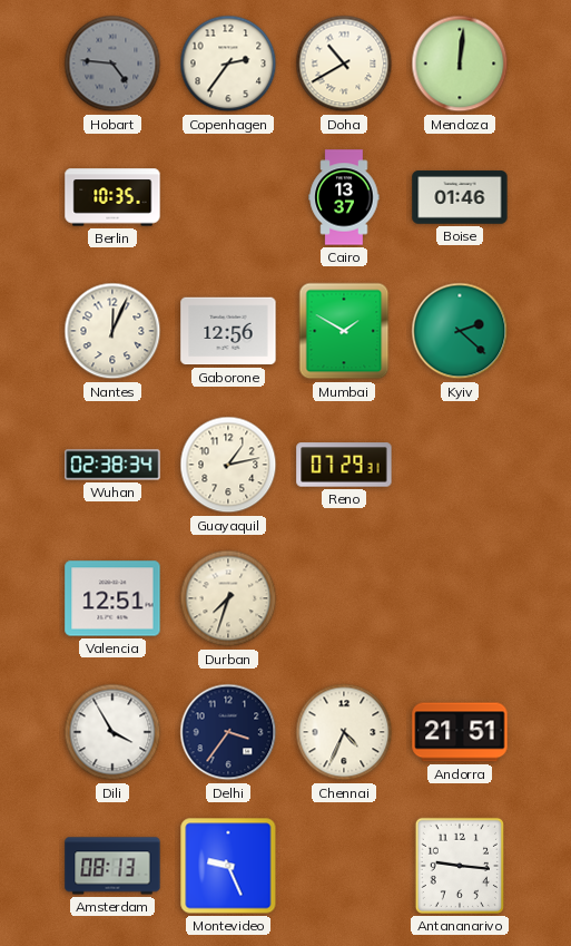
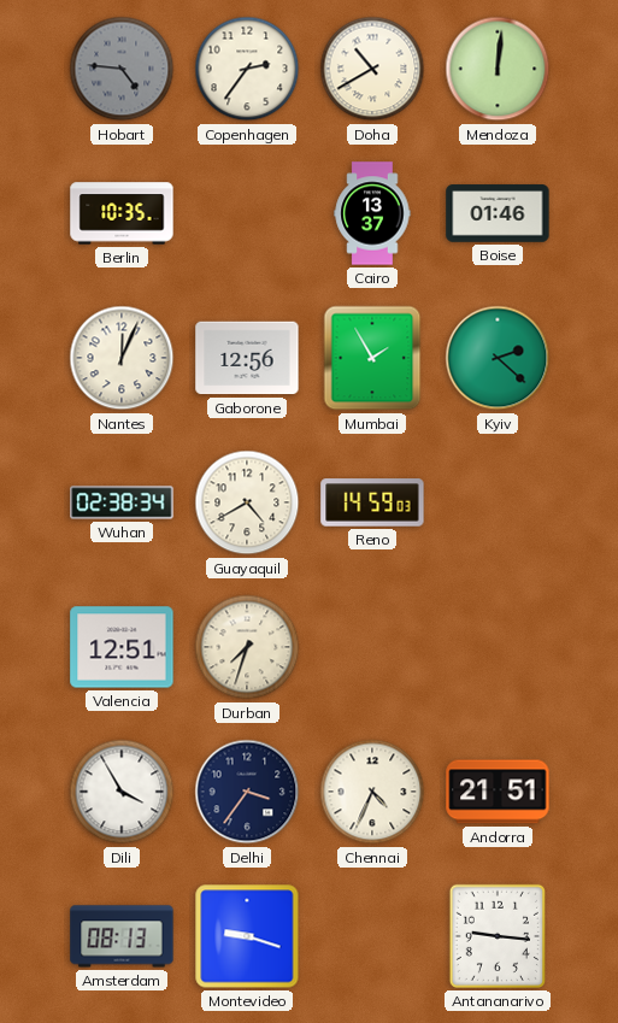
Mumbai: 1:50 -> 1:55
Guayaquil: 1:13 -> 4:40
Reno: 07:29 -> 14:59
Montevideo: 9:26 -> 9:18
